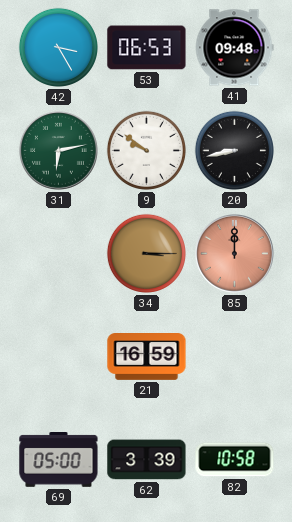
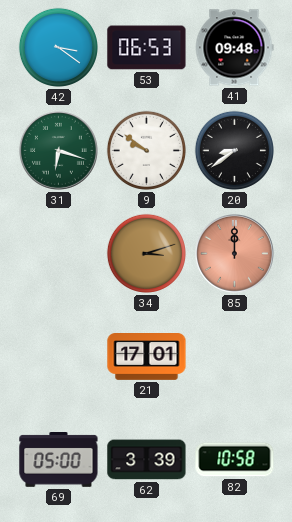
42: 3:25 -> 3:21
31: 6:13 -> 6:18
20: 8:43 -> 8:39
34: 3:15 -> 3:12
21: 16:59 -> 17:01
